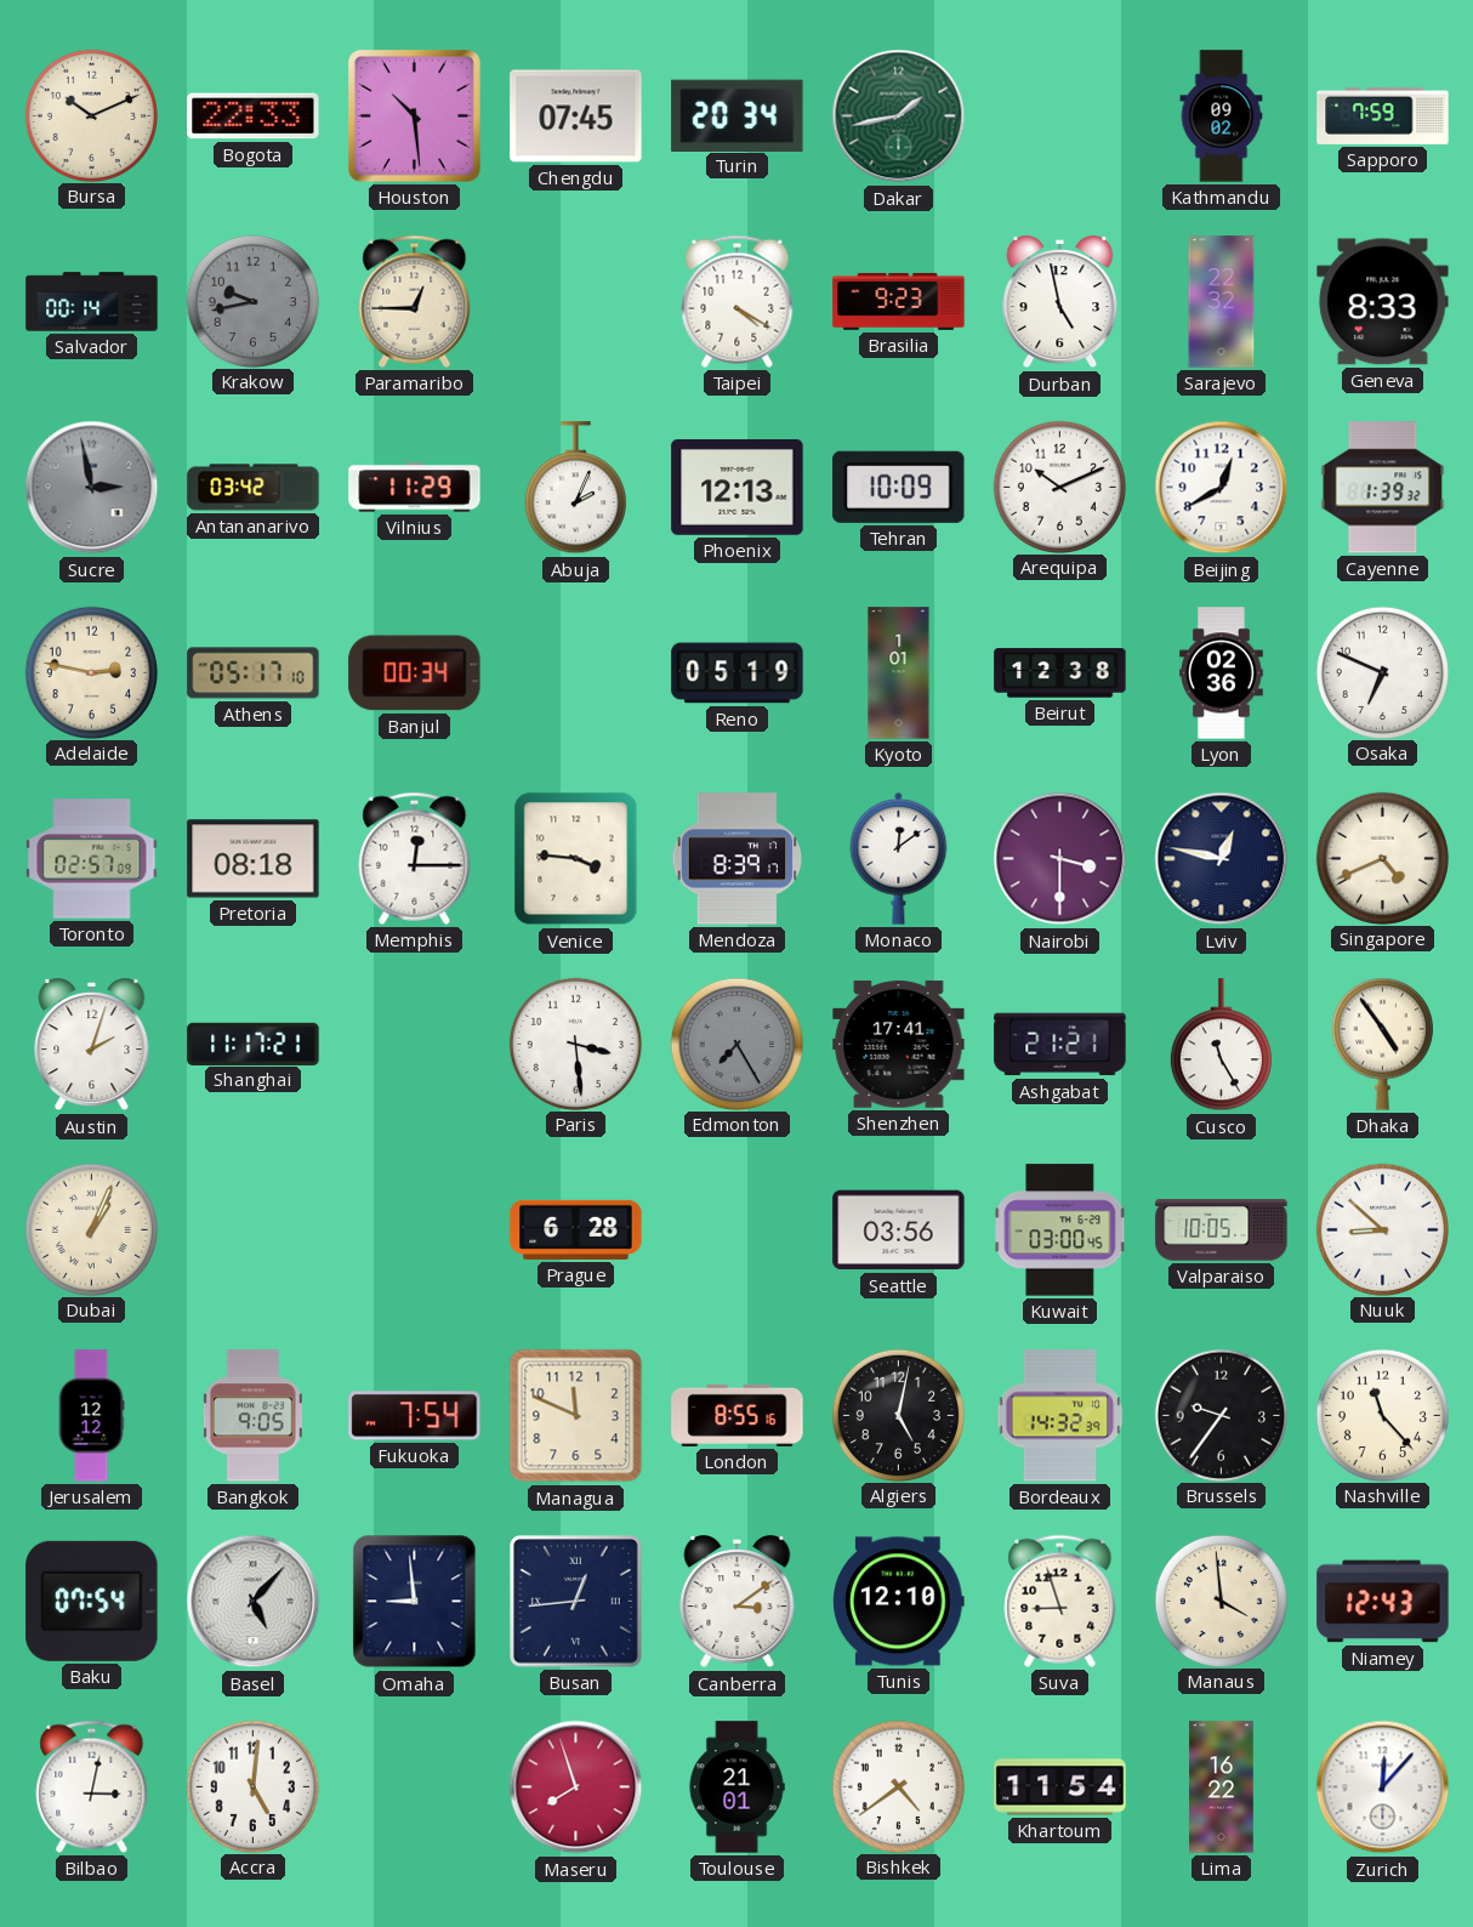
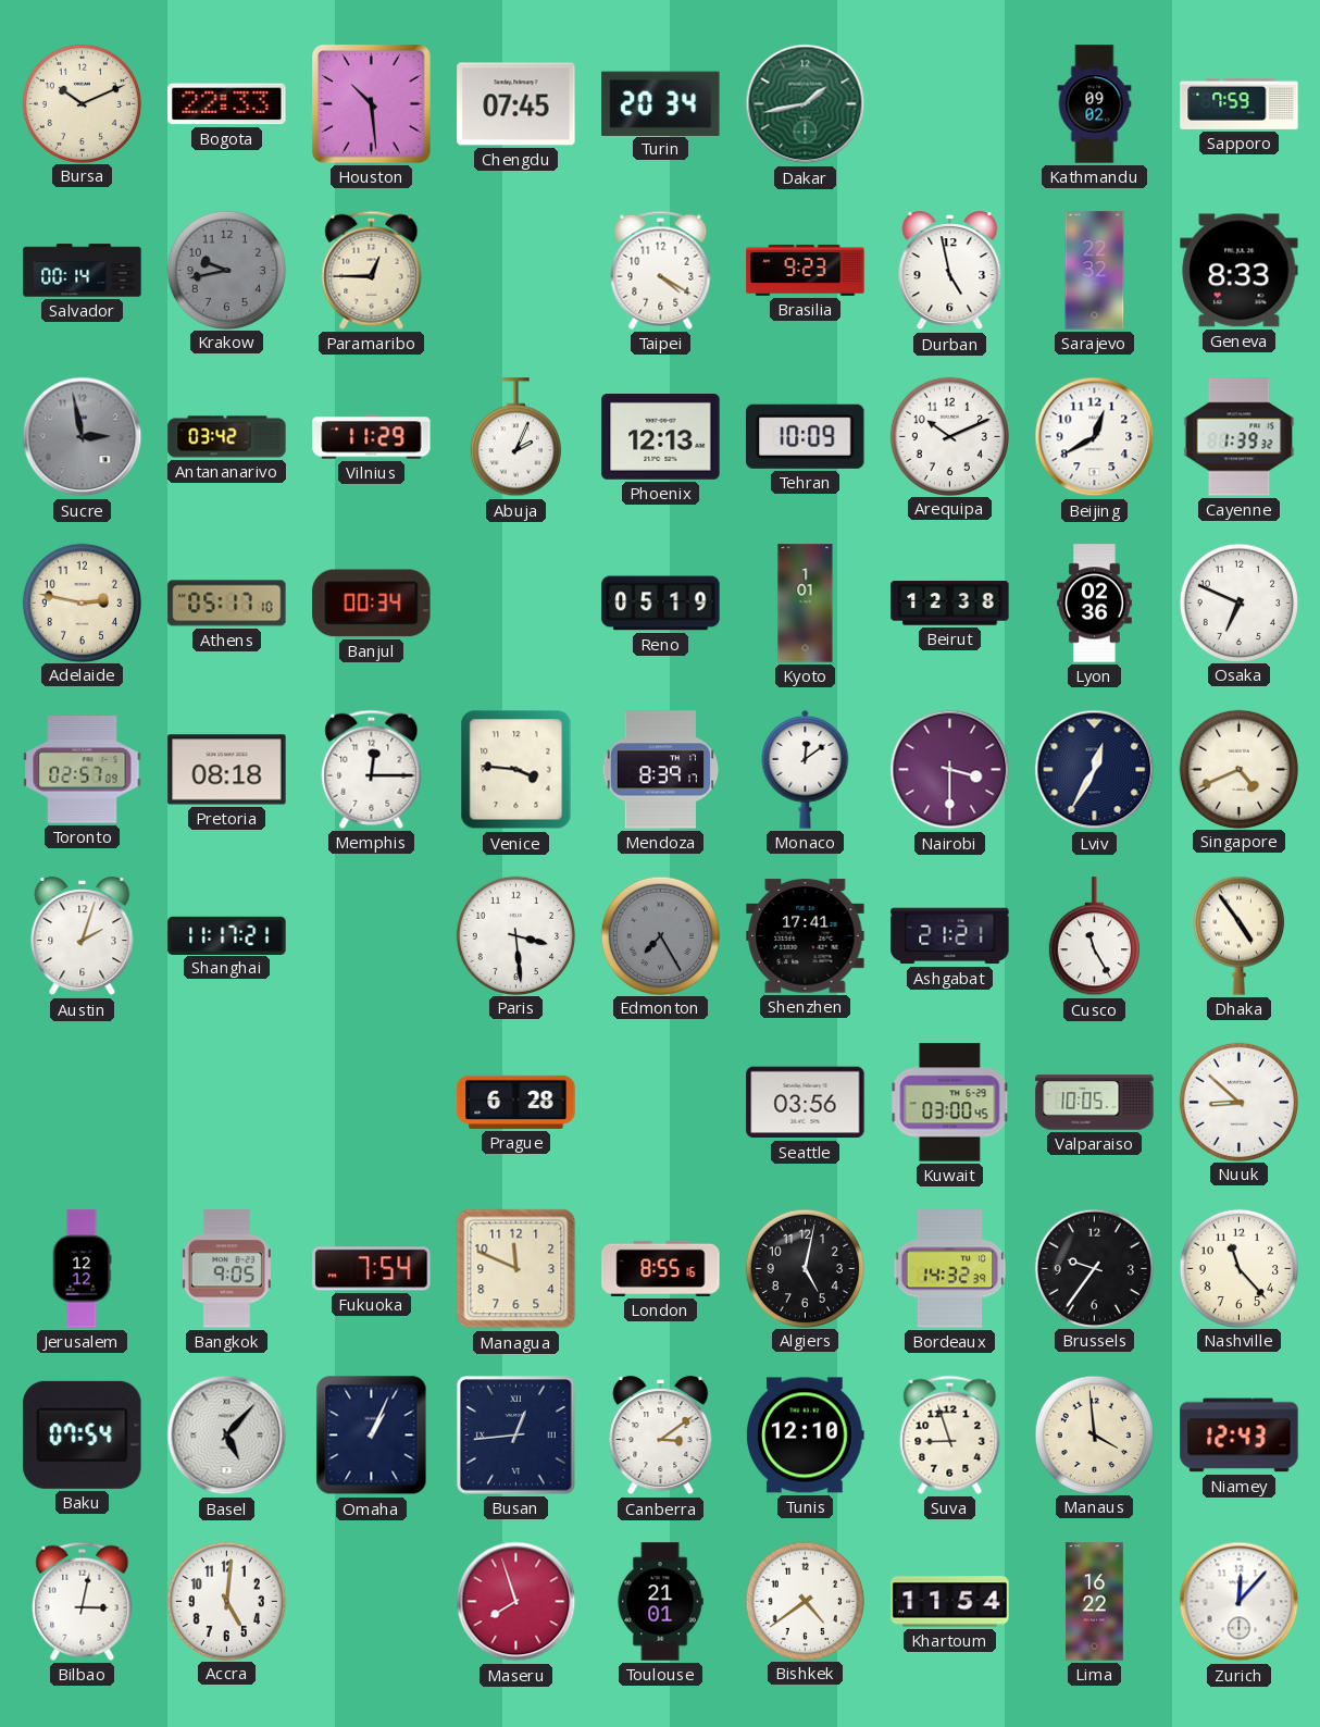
Lviv: 12:47 -> 12:35
Dubai: 1:04 -> none
Omaha: 8:59 -> 1:04
